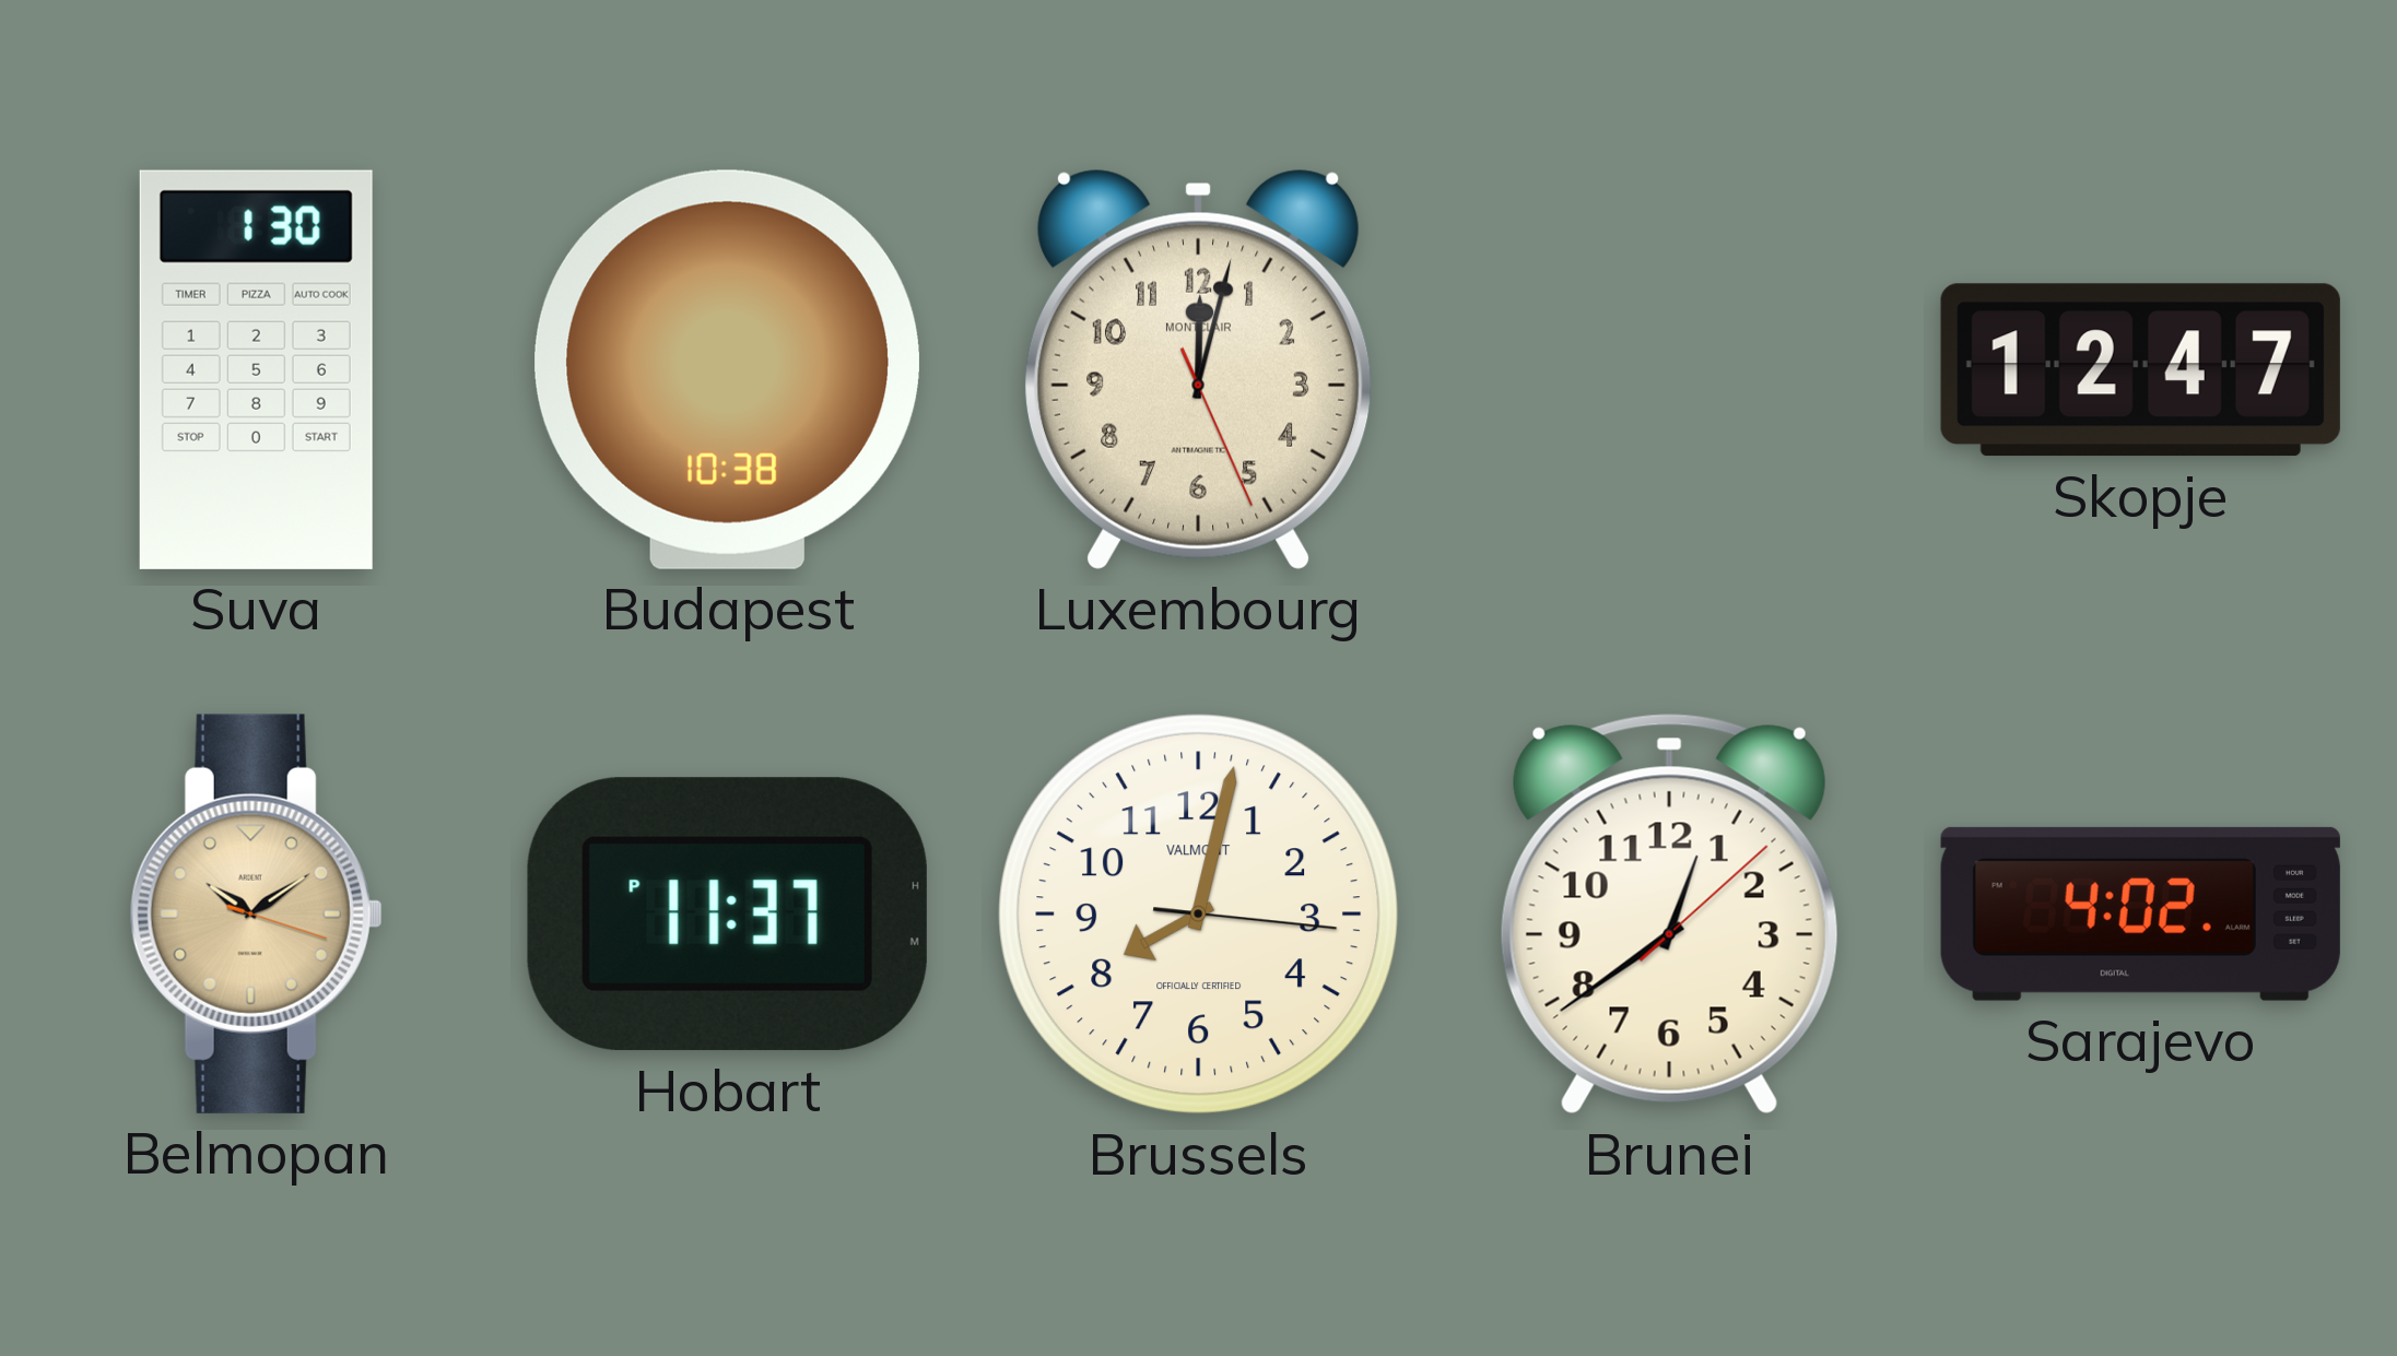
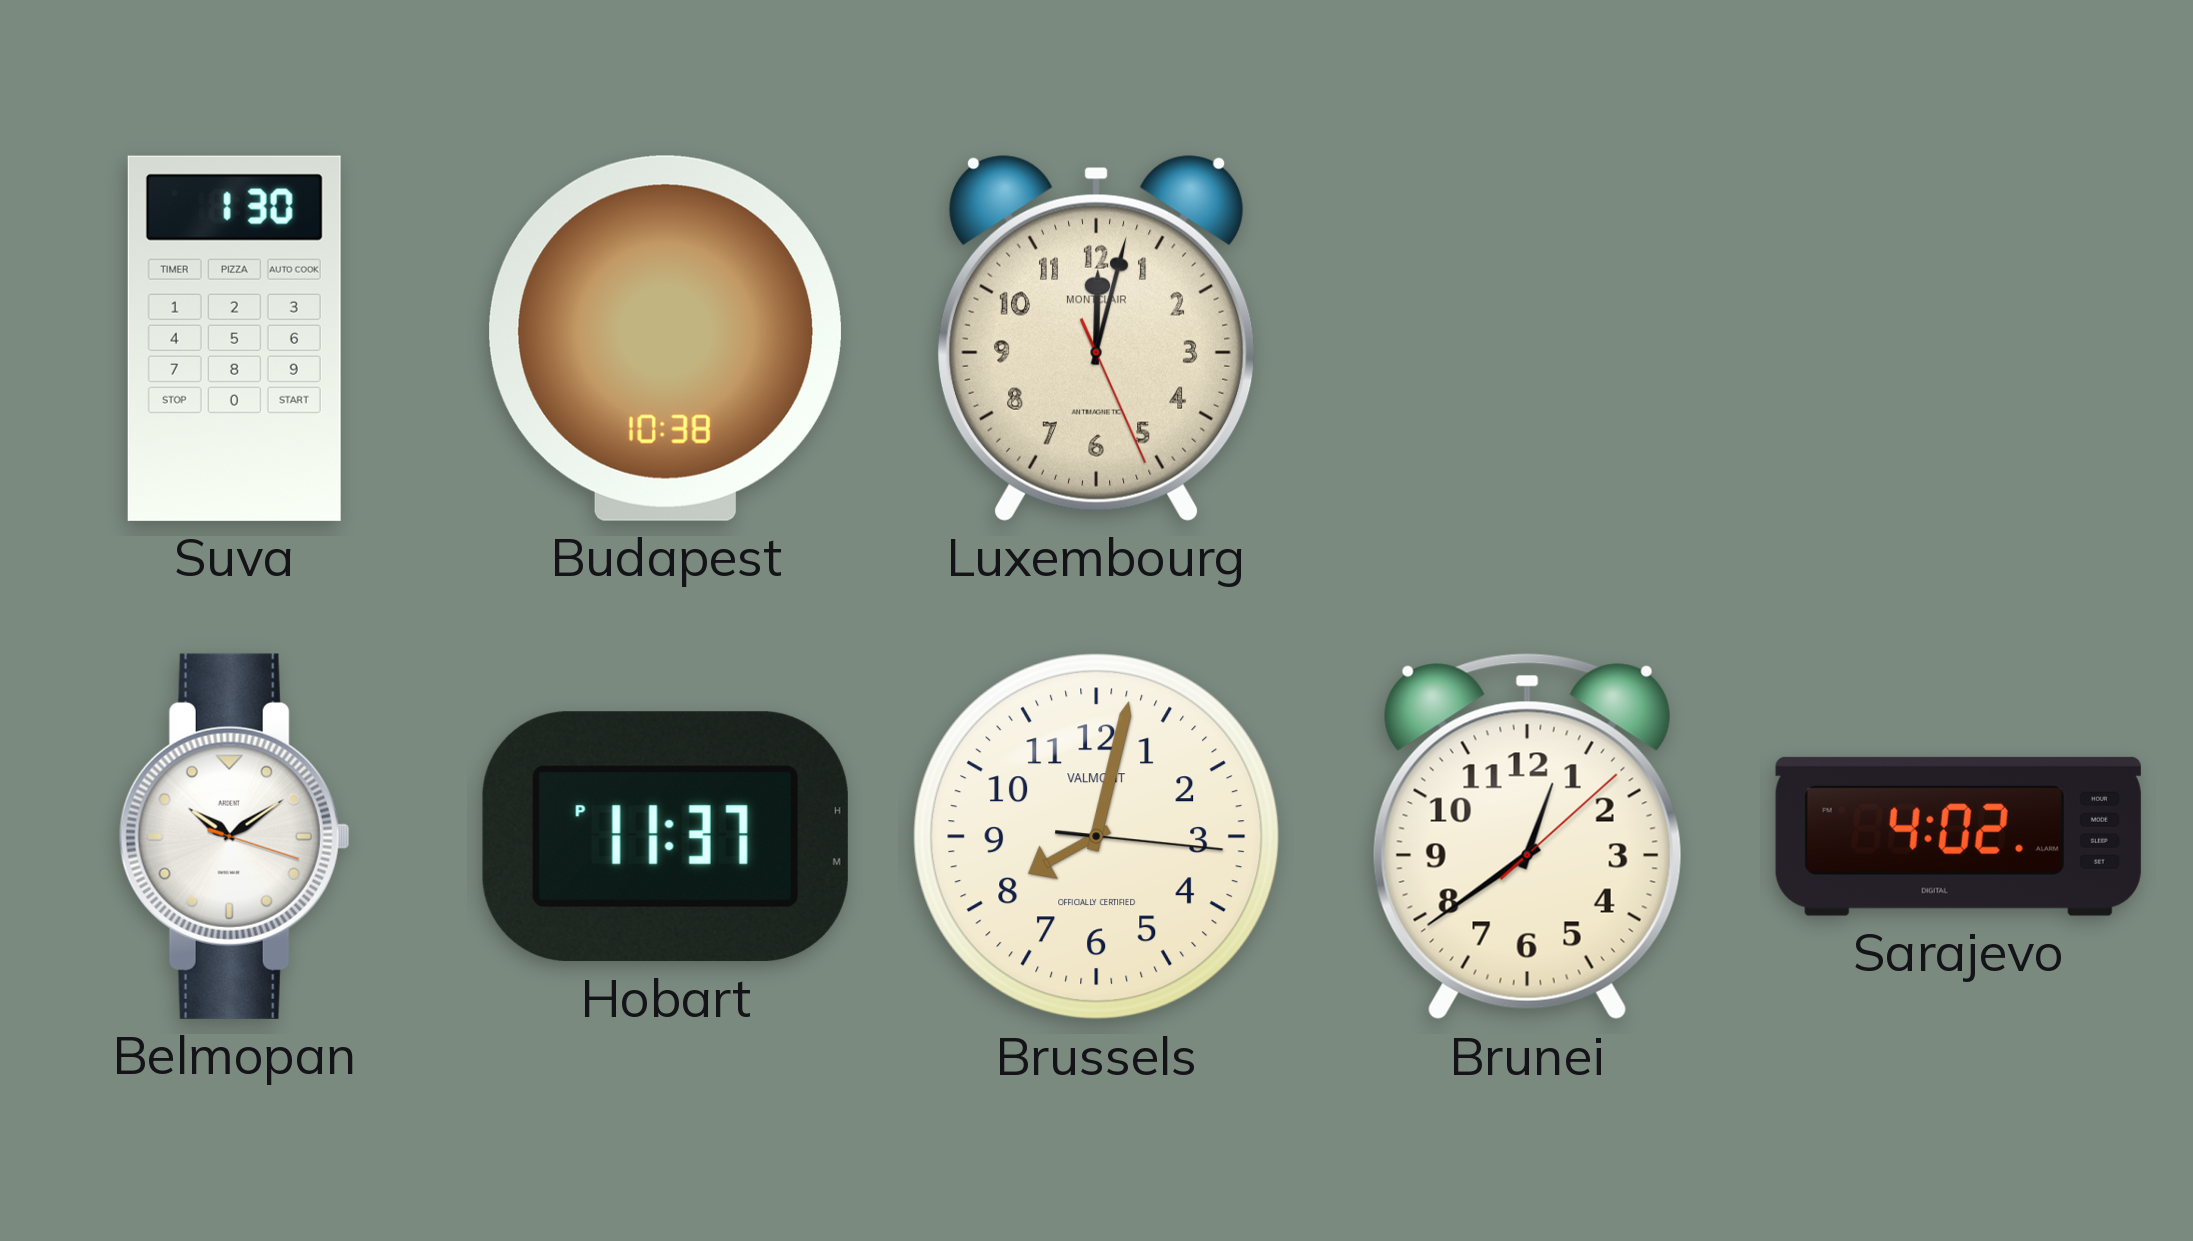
Skopje: 12:47 -> none
Belmopan dial: champagne -> white
